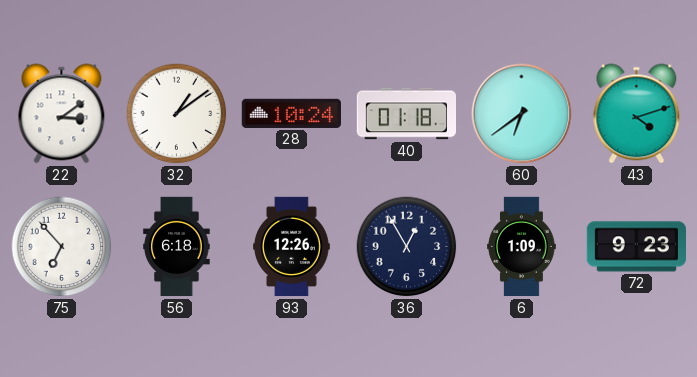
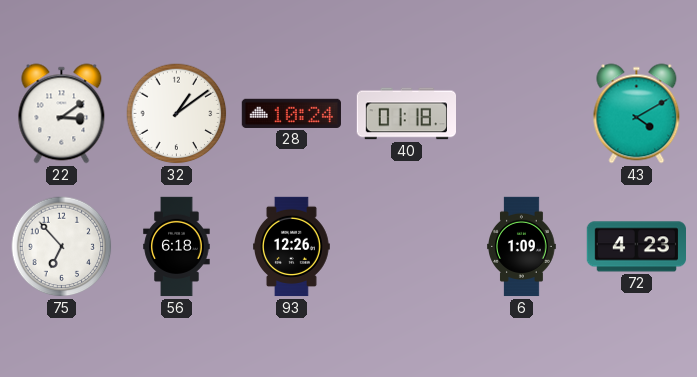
60: 6:39 -> none
43: 4:12 -> 4:10
36: 12:55 -> none
72: 9:23 -> 4:23
